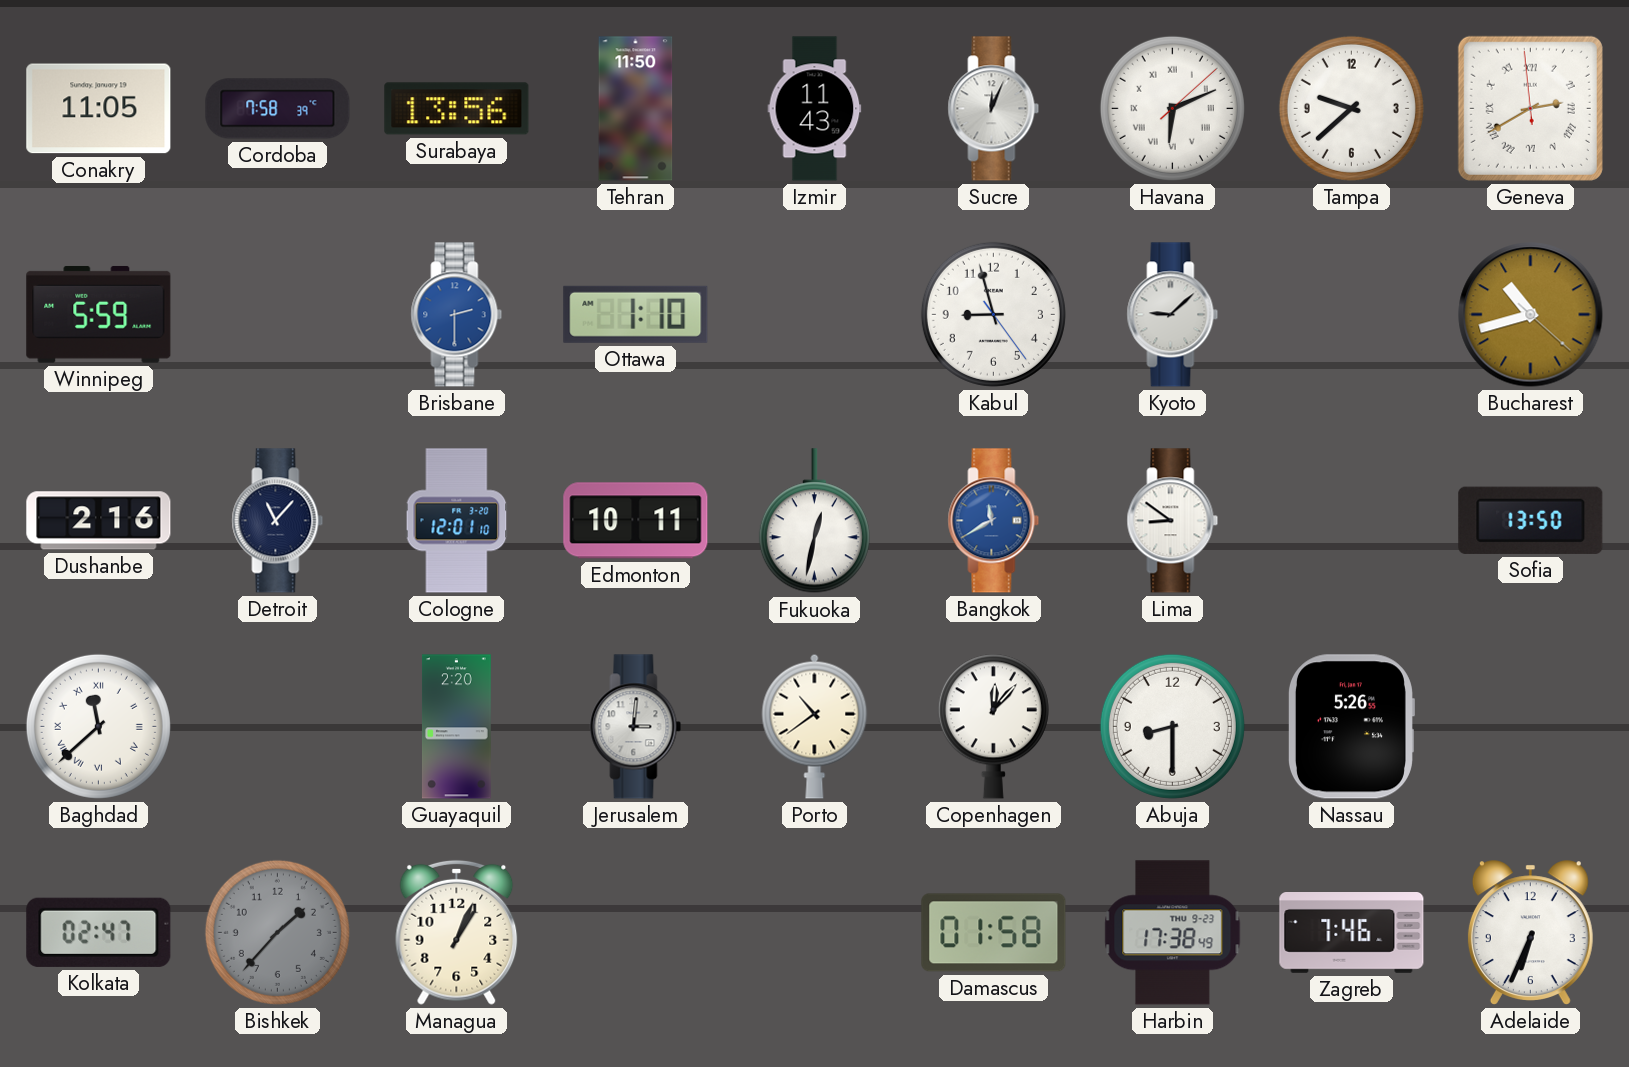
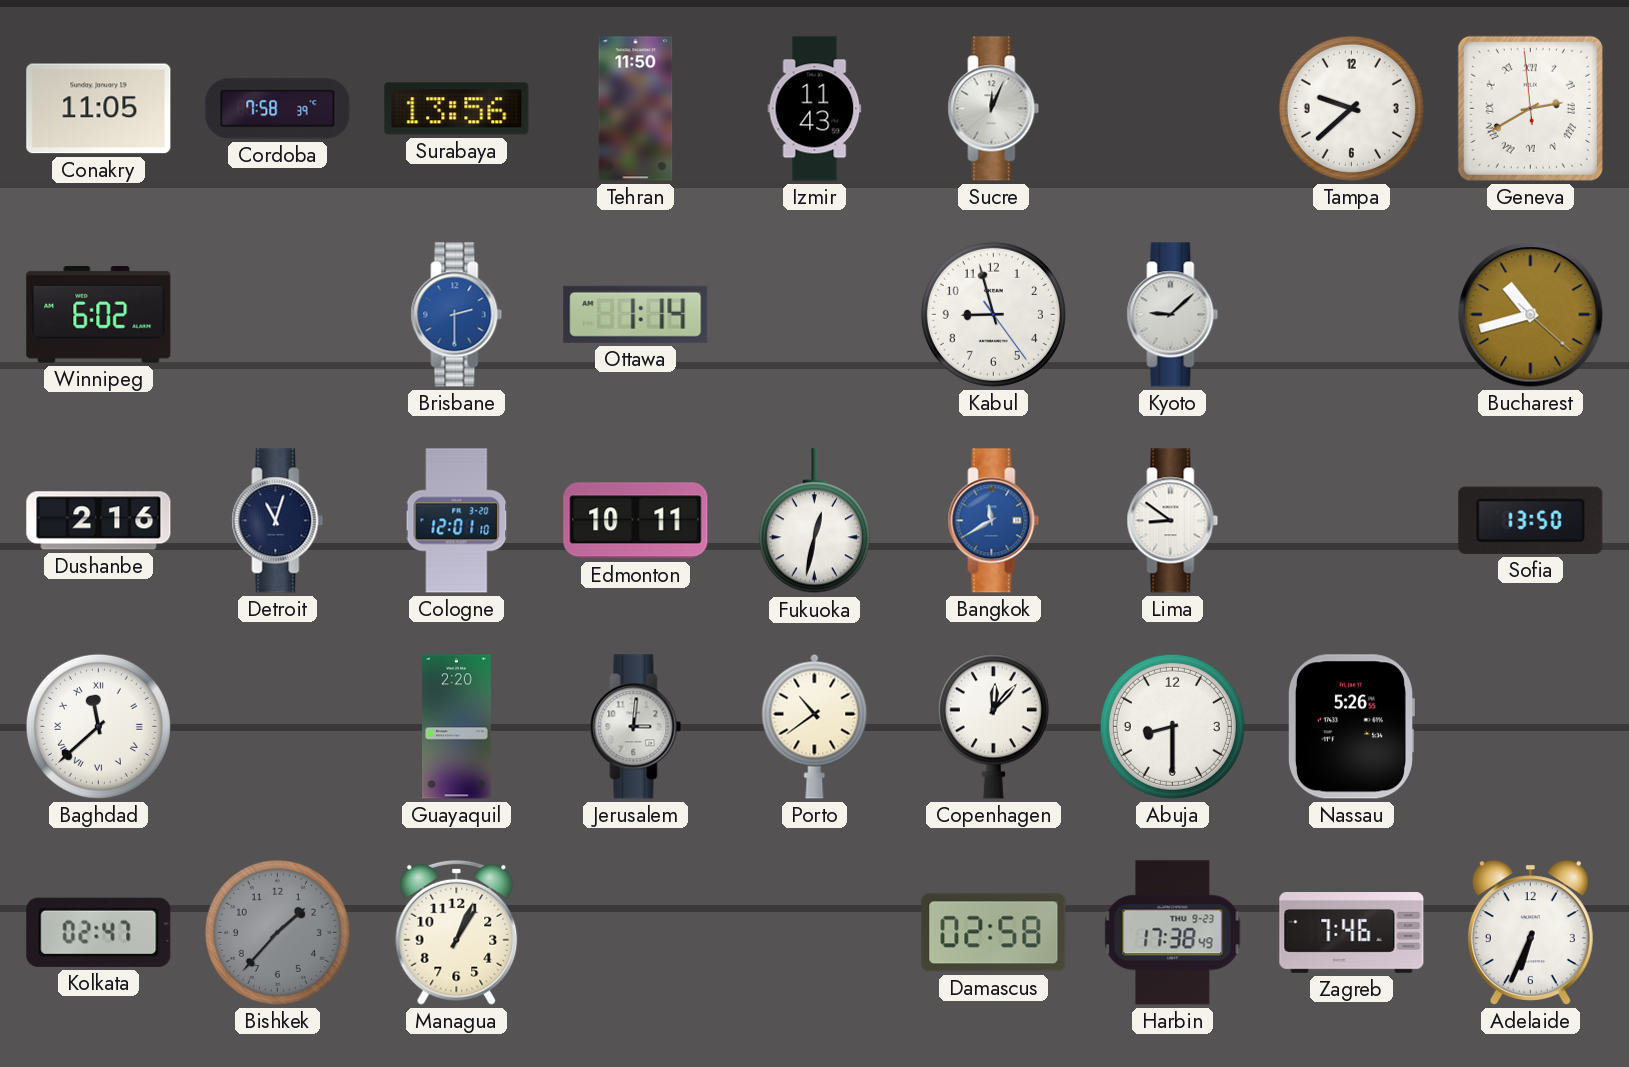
Havana: 6:11 -> none
Winnipeg: 5:59 -> 6:02
Ottawa: 1:10 -> 1:14
Detroit: 11:07 -> 11:03
Damascus: 01:58 -> 02:58
